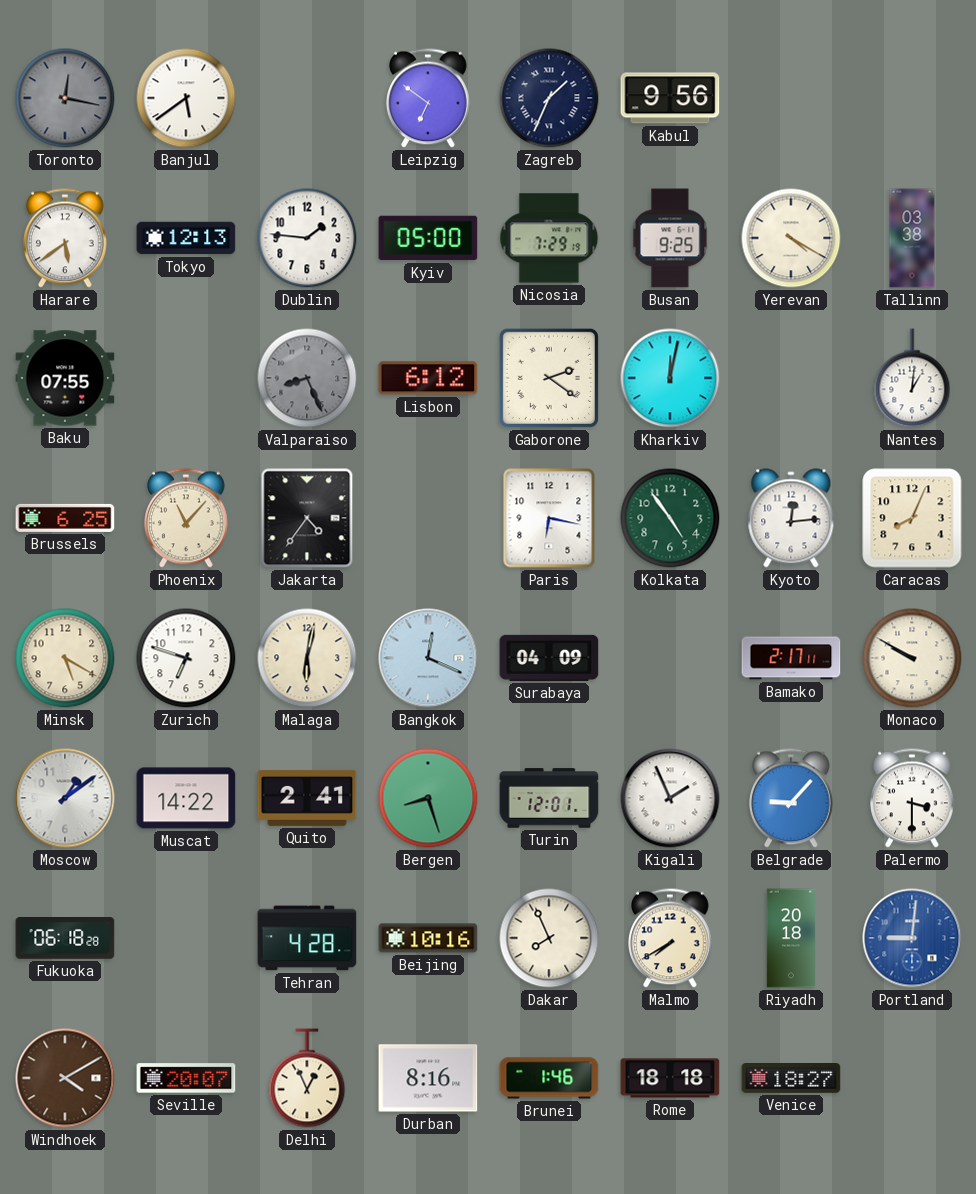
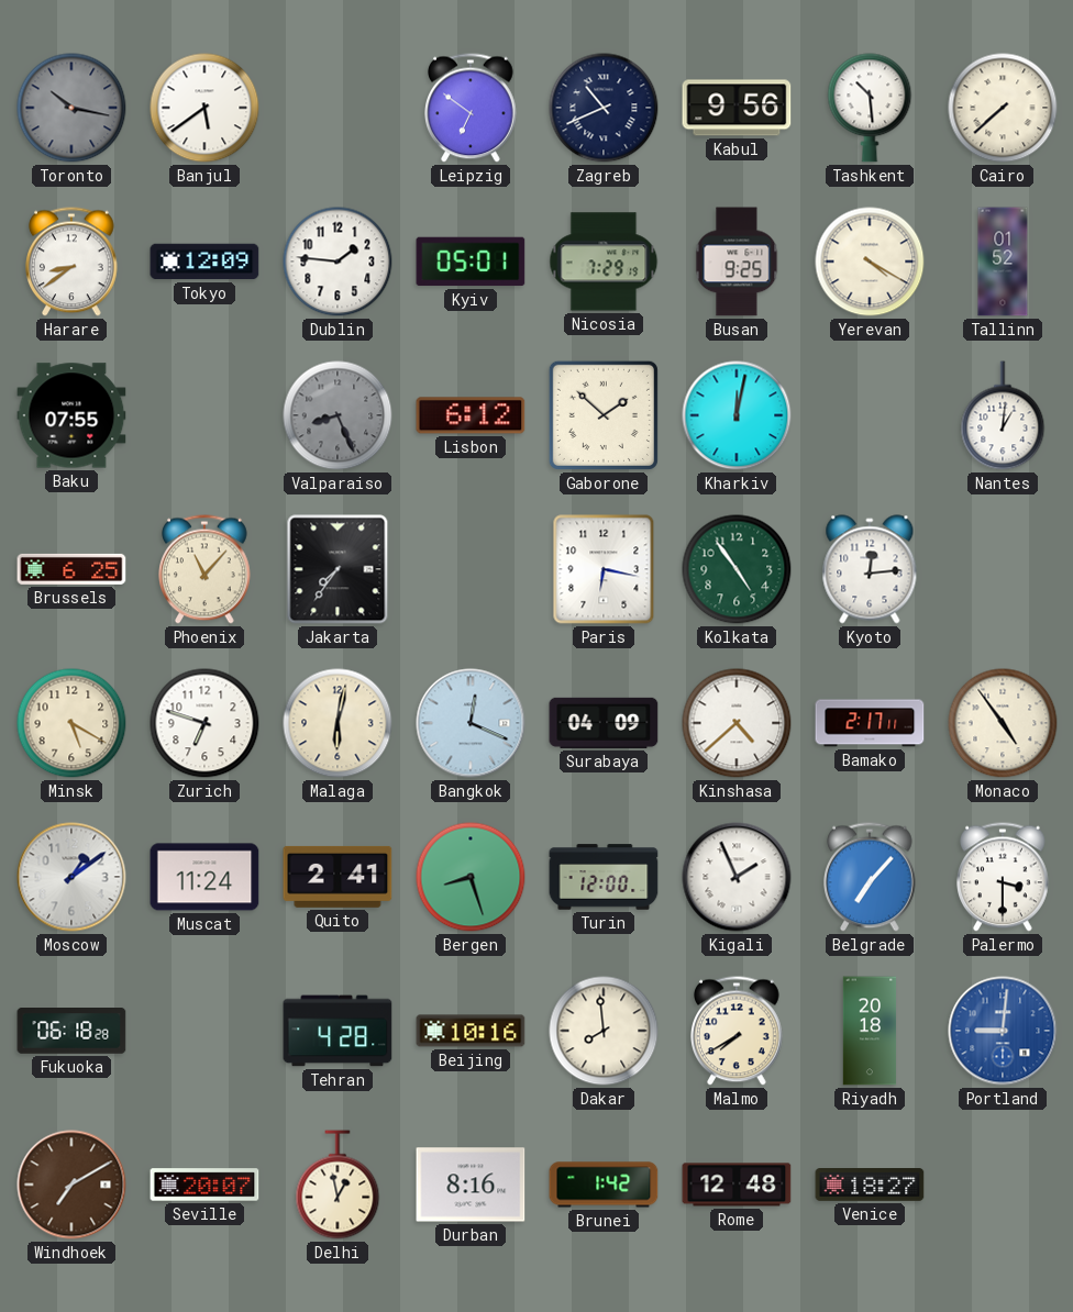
Toronto: 12:17 -> 10:17
Zagreb: 1:34 -> 10:41
Tashkent: none -> 10:29
Cairo: none -> 7:38
Harare: 5:39 -> 8:39
Tokyo: 12:13 -> 12:09
Kyiv: 05:00 -> 05:01
Tallinn: 03:38 -> 01:52
Gaborone: 2:21 -> 1:52
Jakarta: 4:36 -> 7:36
Caracas: 8:04 -> none
Kinshasa: none -> 4:38
Monaco: 9:50 -> 4:54
Muscat: 14:22 -> 11:24
Turin: 12:01 -> 12:00
Belgrade: 9:07 -> 7:07
Dakar: 7:56 -> 7:59
Windhoek: 4:10 -> 7:10
Delhi: 12:56 -> 12:58
Brunei: 1:46 -> 1:42
Rome: 18:18 -> 12:48
